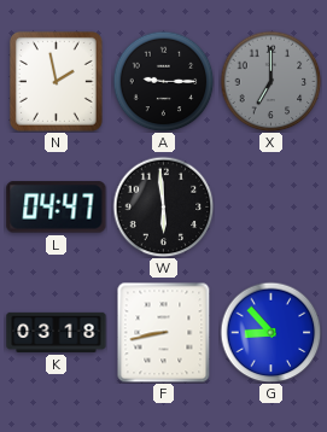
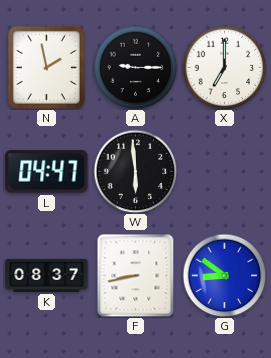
X dial: grey -> white
K: 03:18 -> 08:37
G: 8:53 -> 8:51
